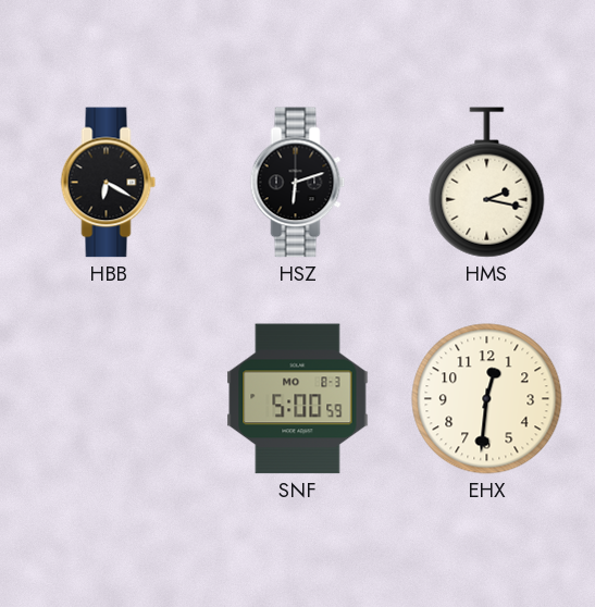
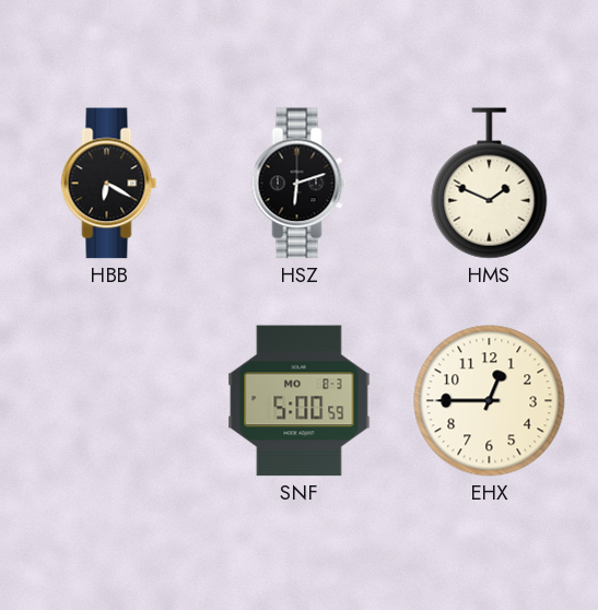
HMS: 2:17 -> 1:49
EHX: 12:31 -> 12:45
